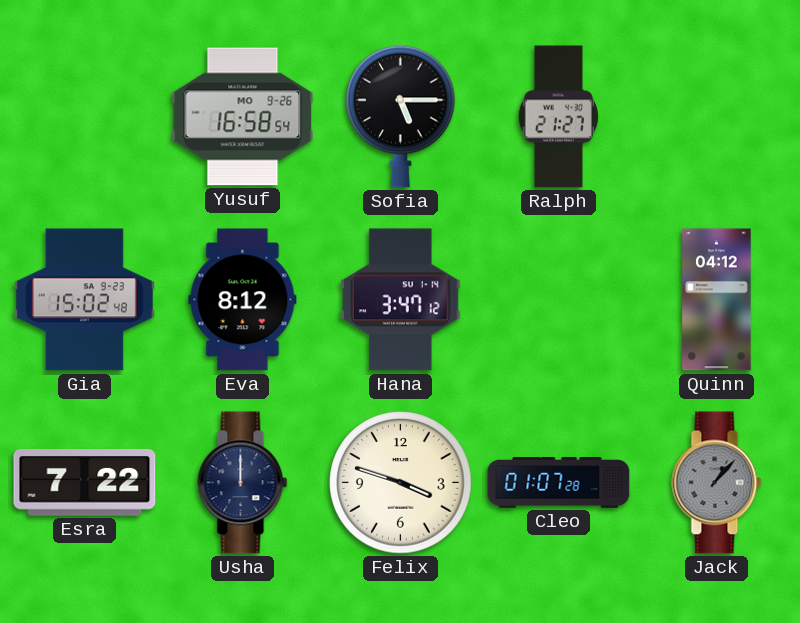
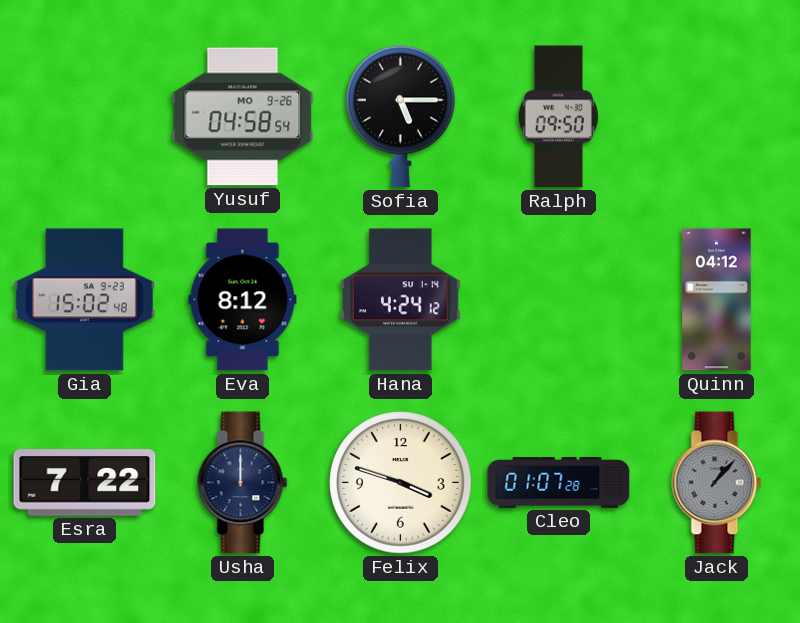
Yusuf: 16:58 -> 04:58
Ralph: 21:27 -> 09:50
Hana: 3:47 -> 4:24
